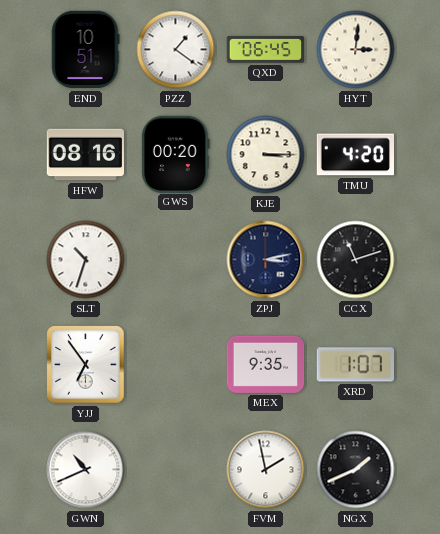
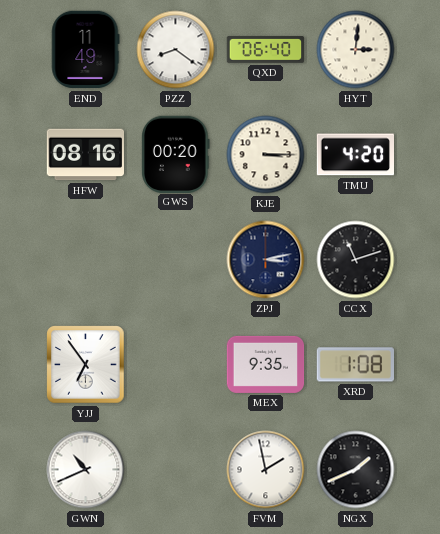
END: 10:51 -> 11:49
PZZ: 1:21 -> 8:21
QXD: 06:45 -> 06:40
SLT: 10:33 -> none
XRD: 1:07 -> 1:08
